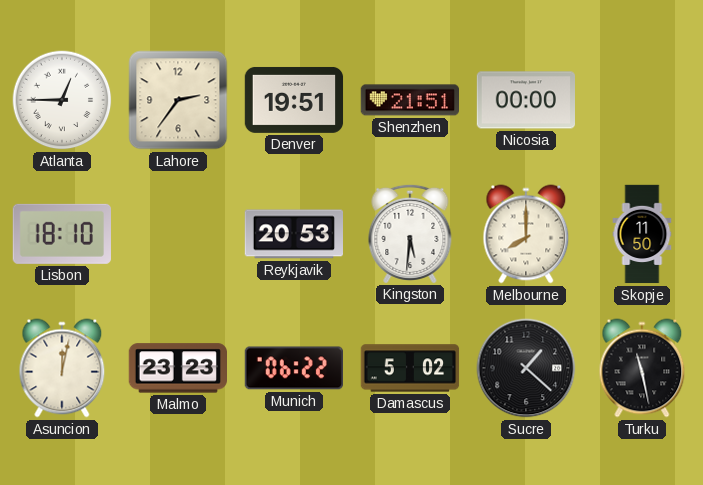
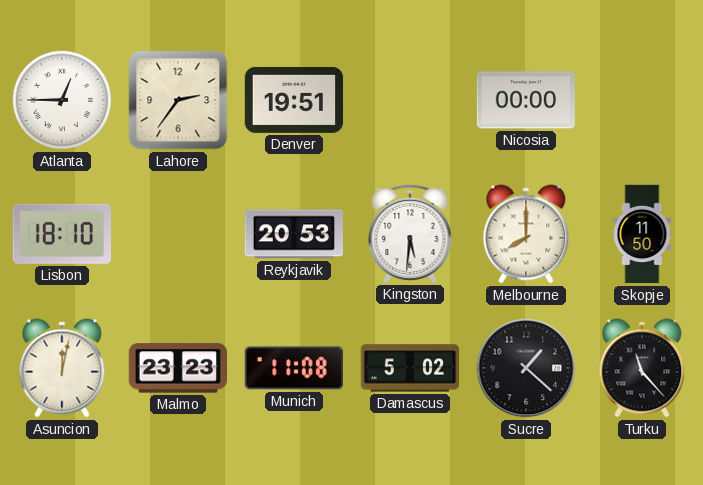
Shenzhen: 21:51 -> none
Munich: 06:22 -> 11:08
Turku: 11:28 -> 11:23
